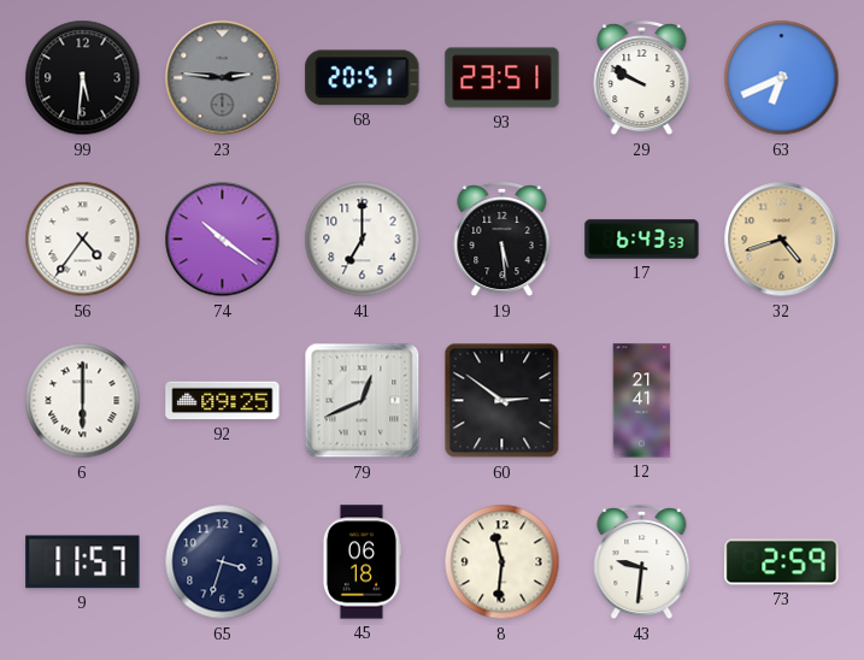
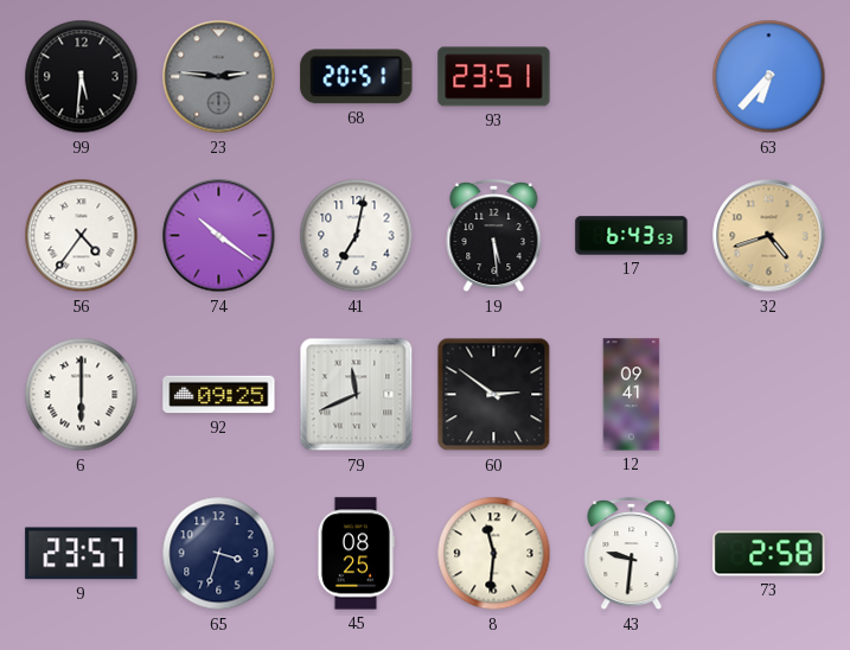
29: 9:50 -> none
63: 6:41 -> 6:37
41: 7:00 -> 7:02
79: 12:41 -> 11:41
12: 21:41 -> 09:41
9: 11:57 -> 23:57
45: 06:18 -> 08:25
73: 2:59 -> 2:58
